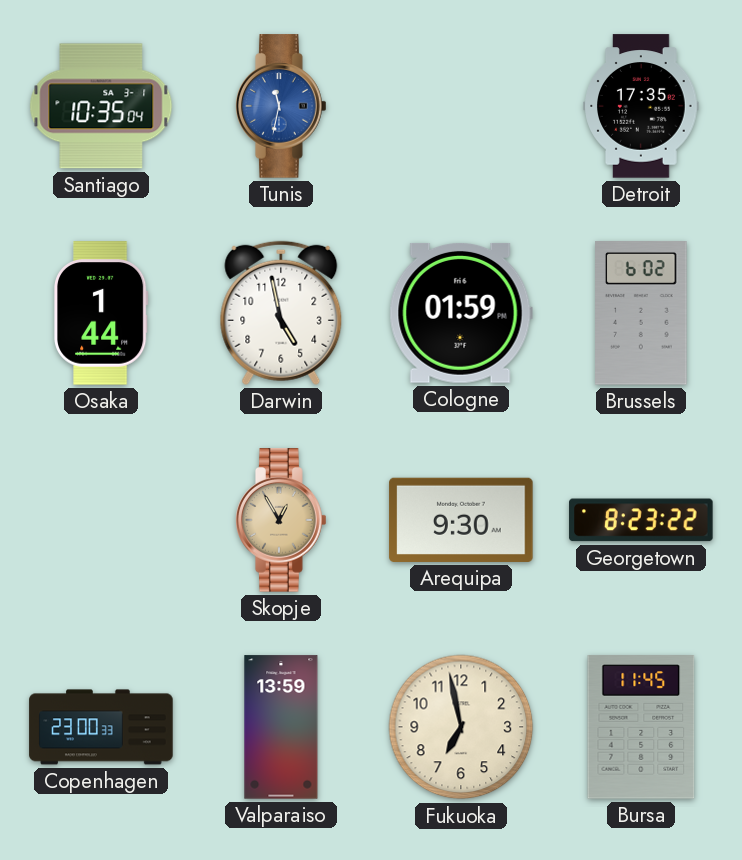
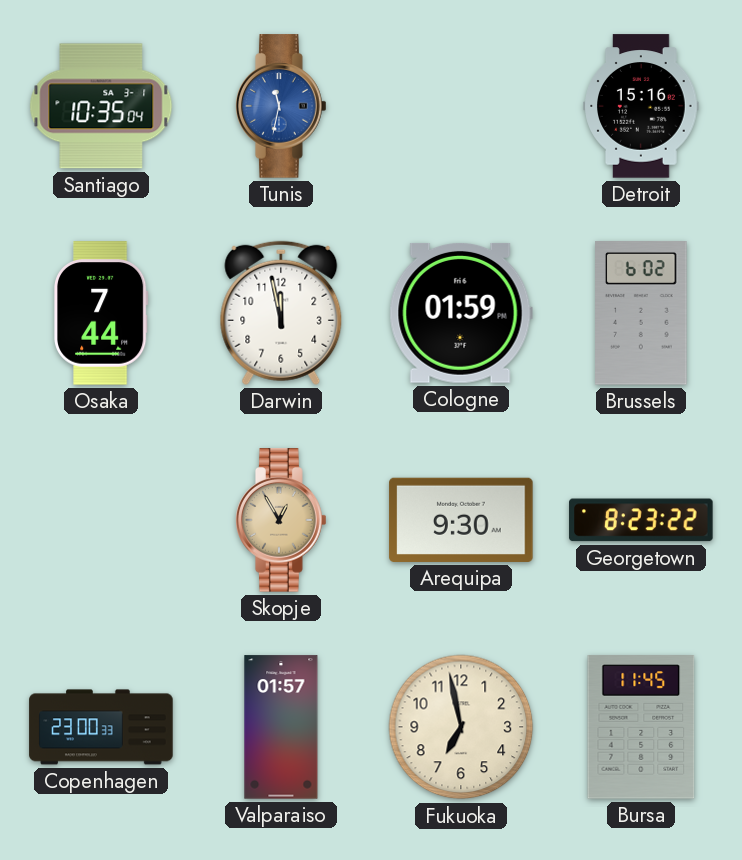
Detroit: 17:35 -> 15:16
Osaka: 1:44 -> 7:44
Darwin: 4:58 -> 11:58
Valparaiso: 13:59 -> 01:57
